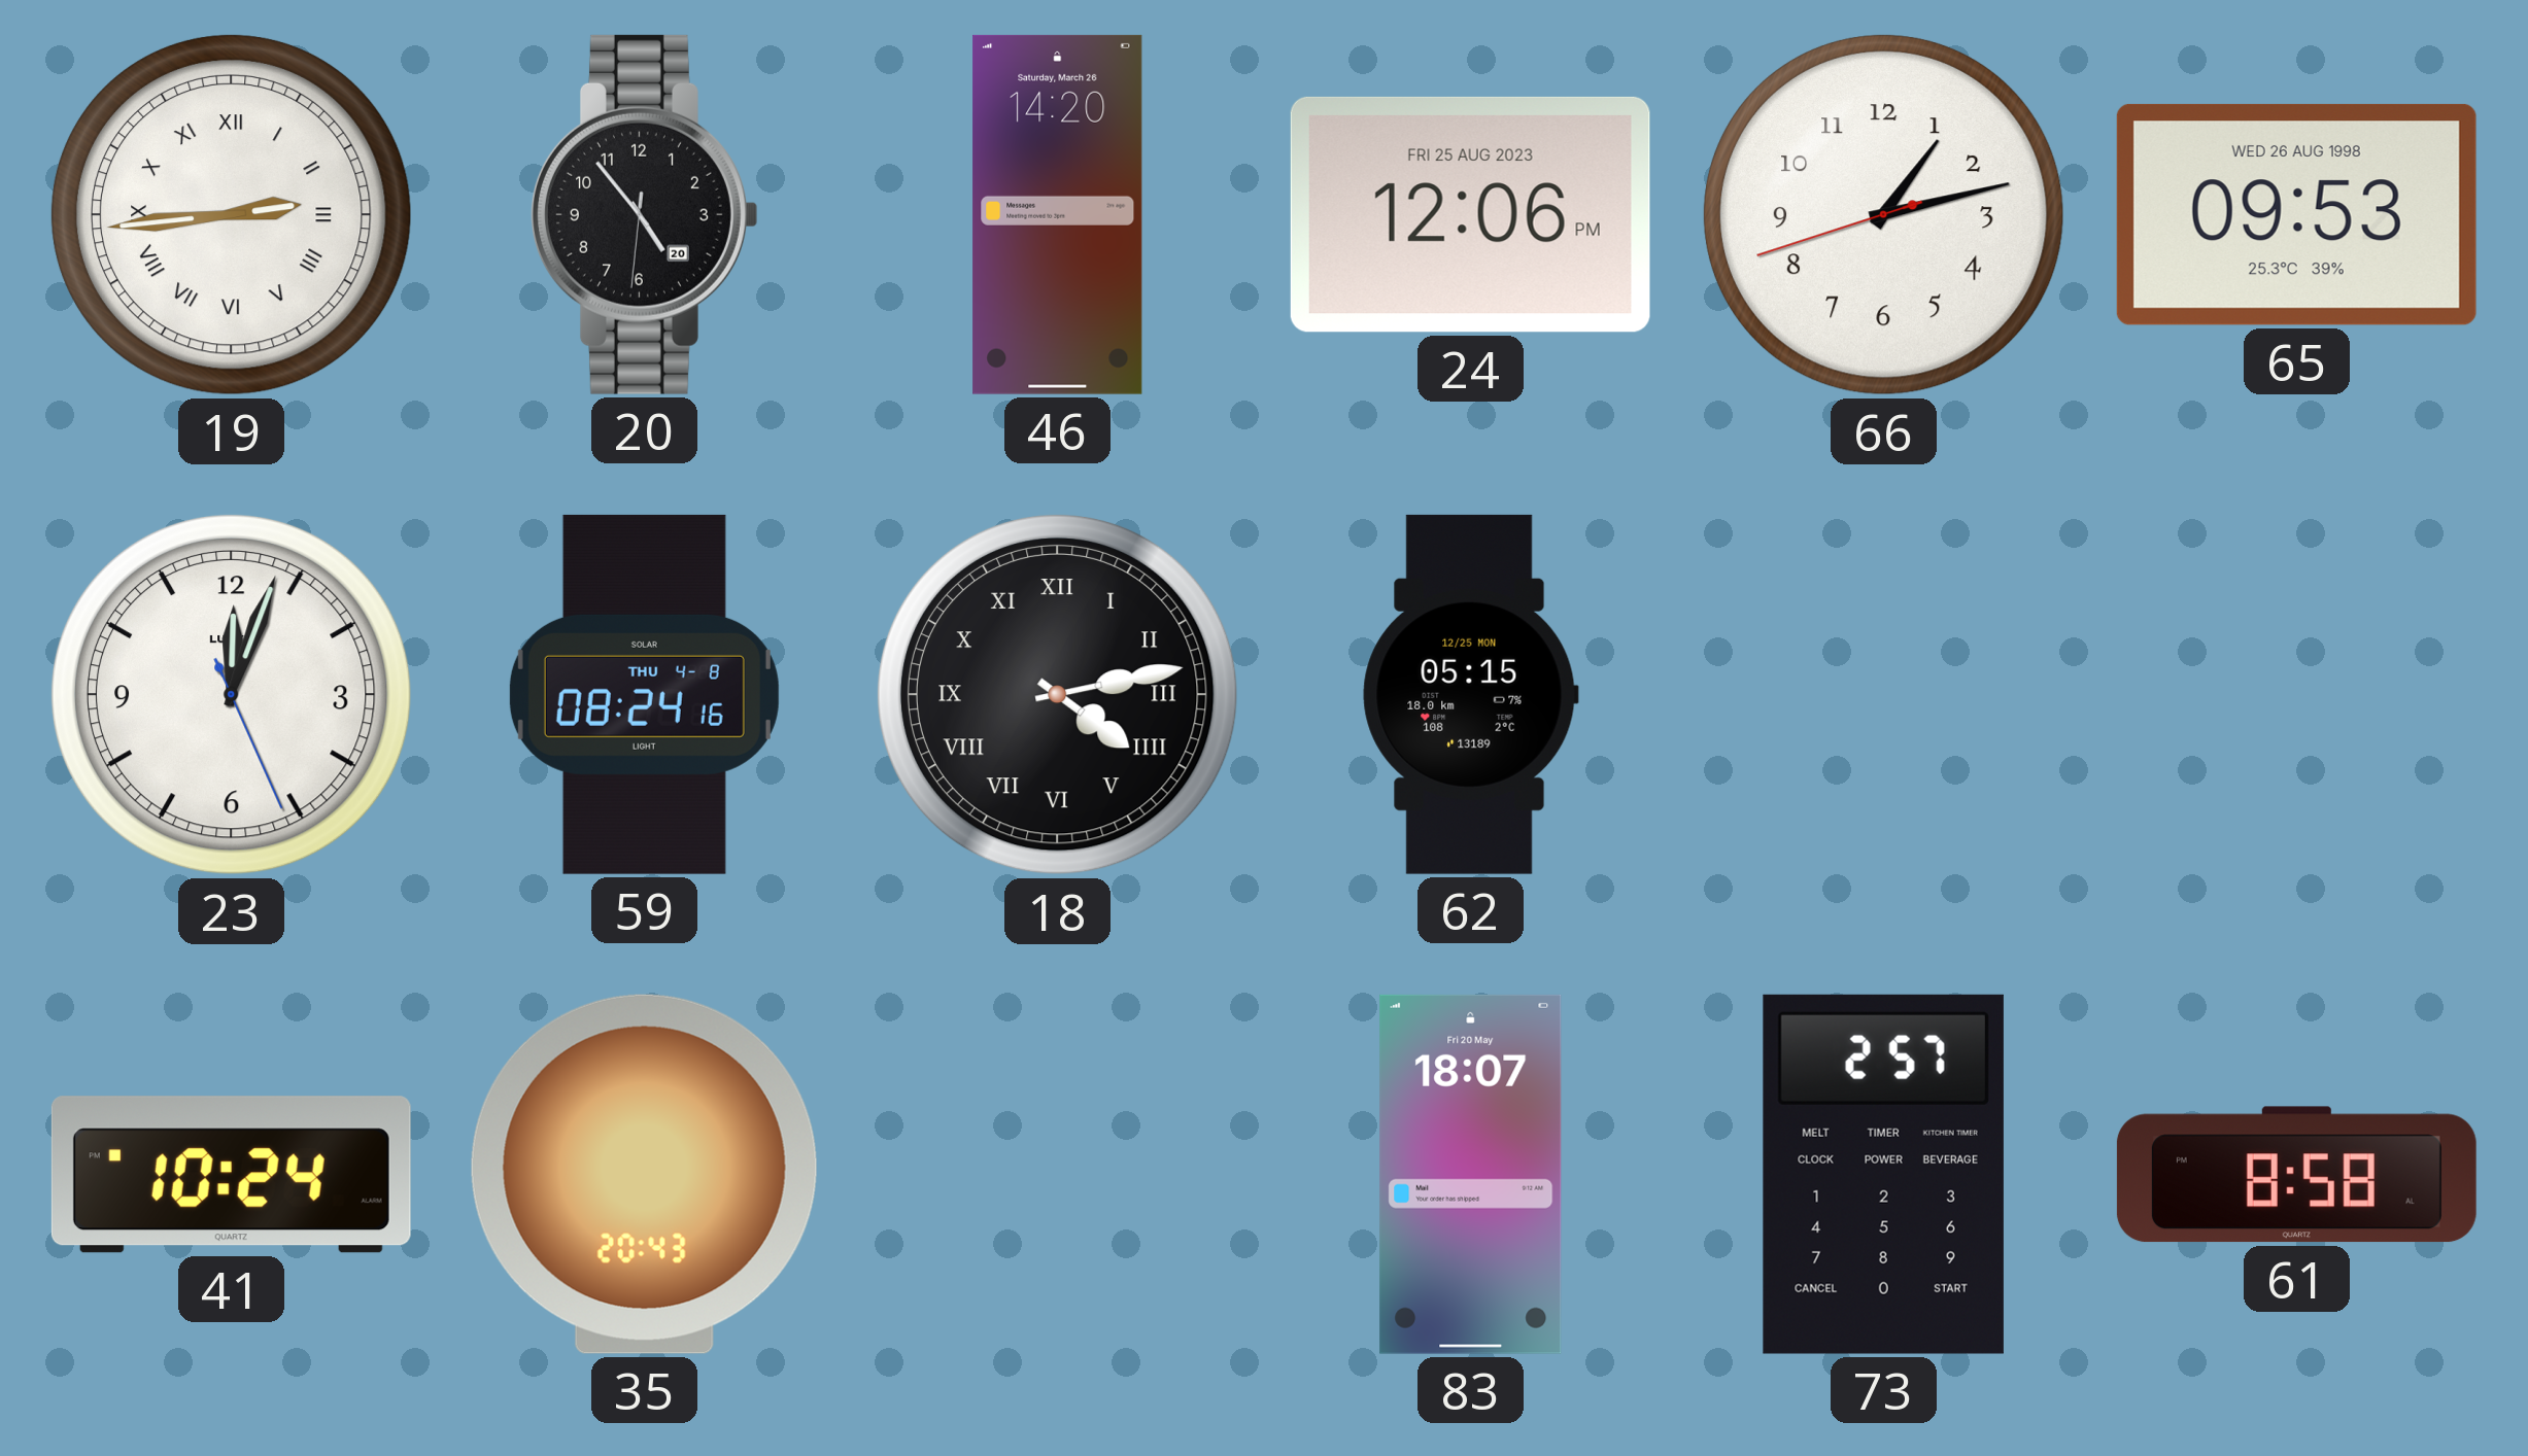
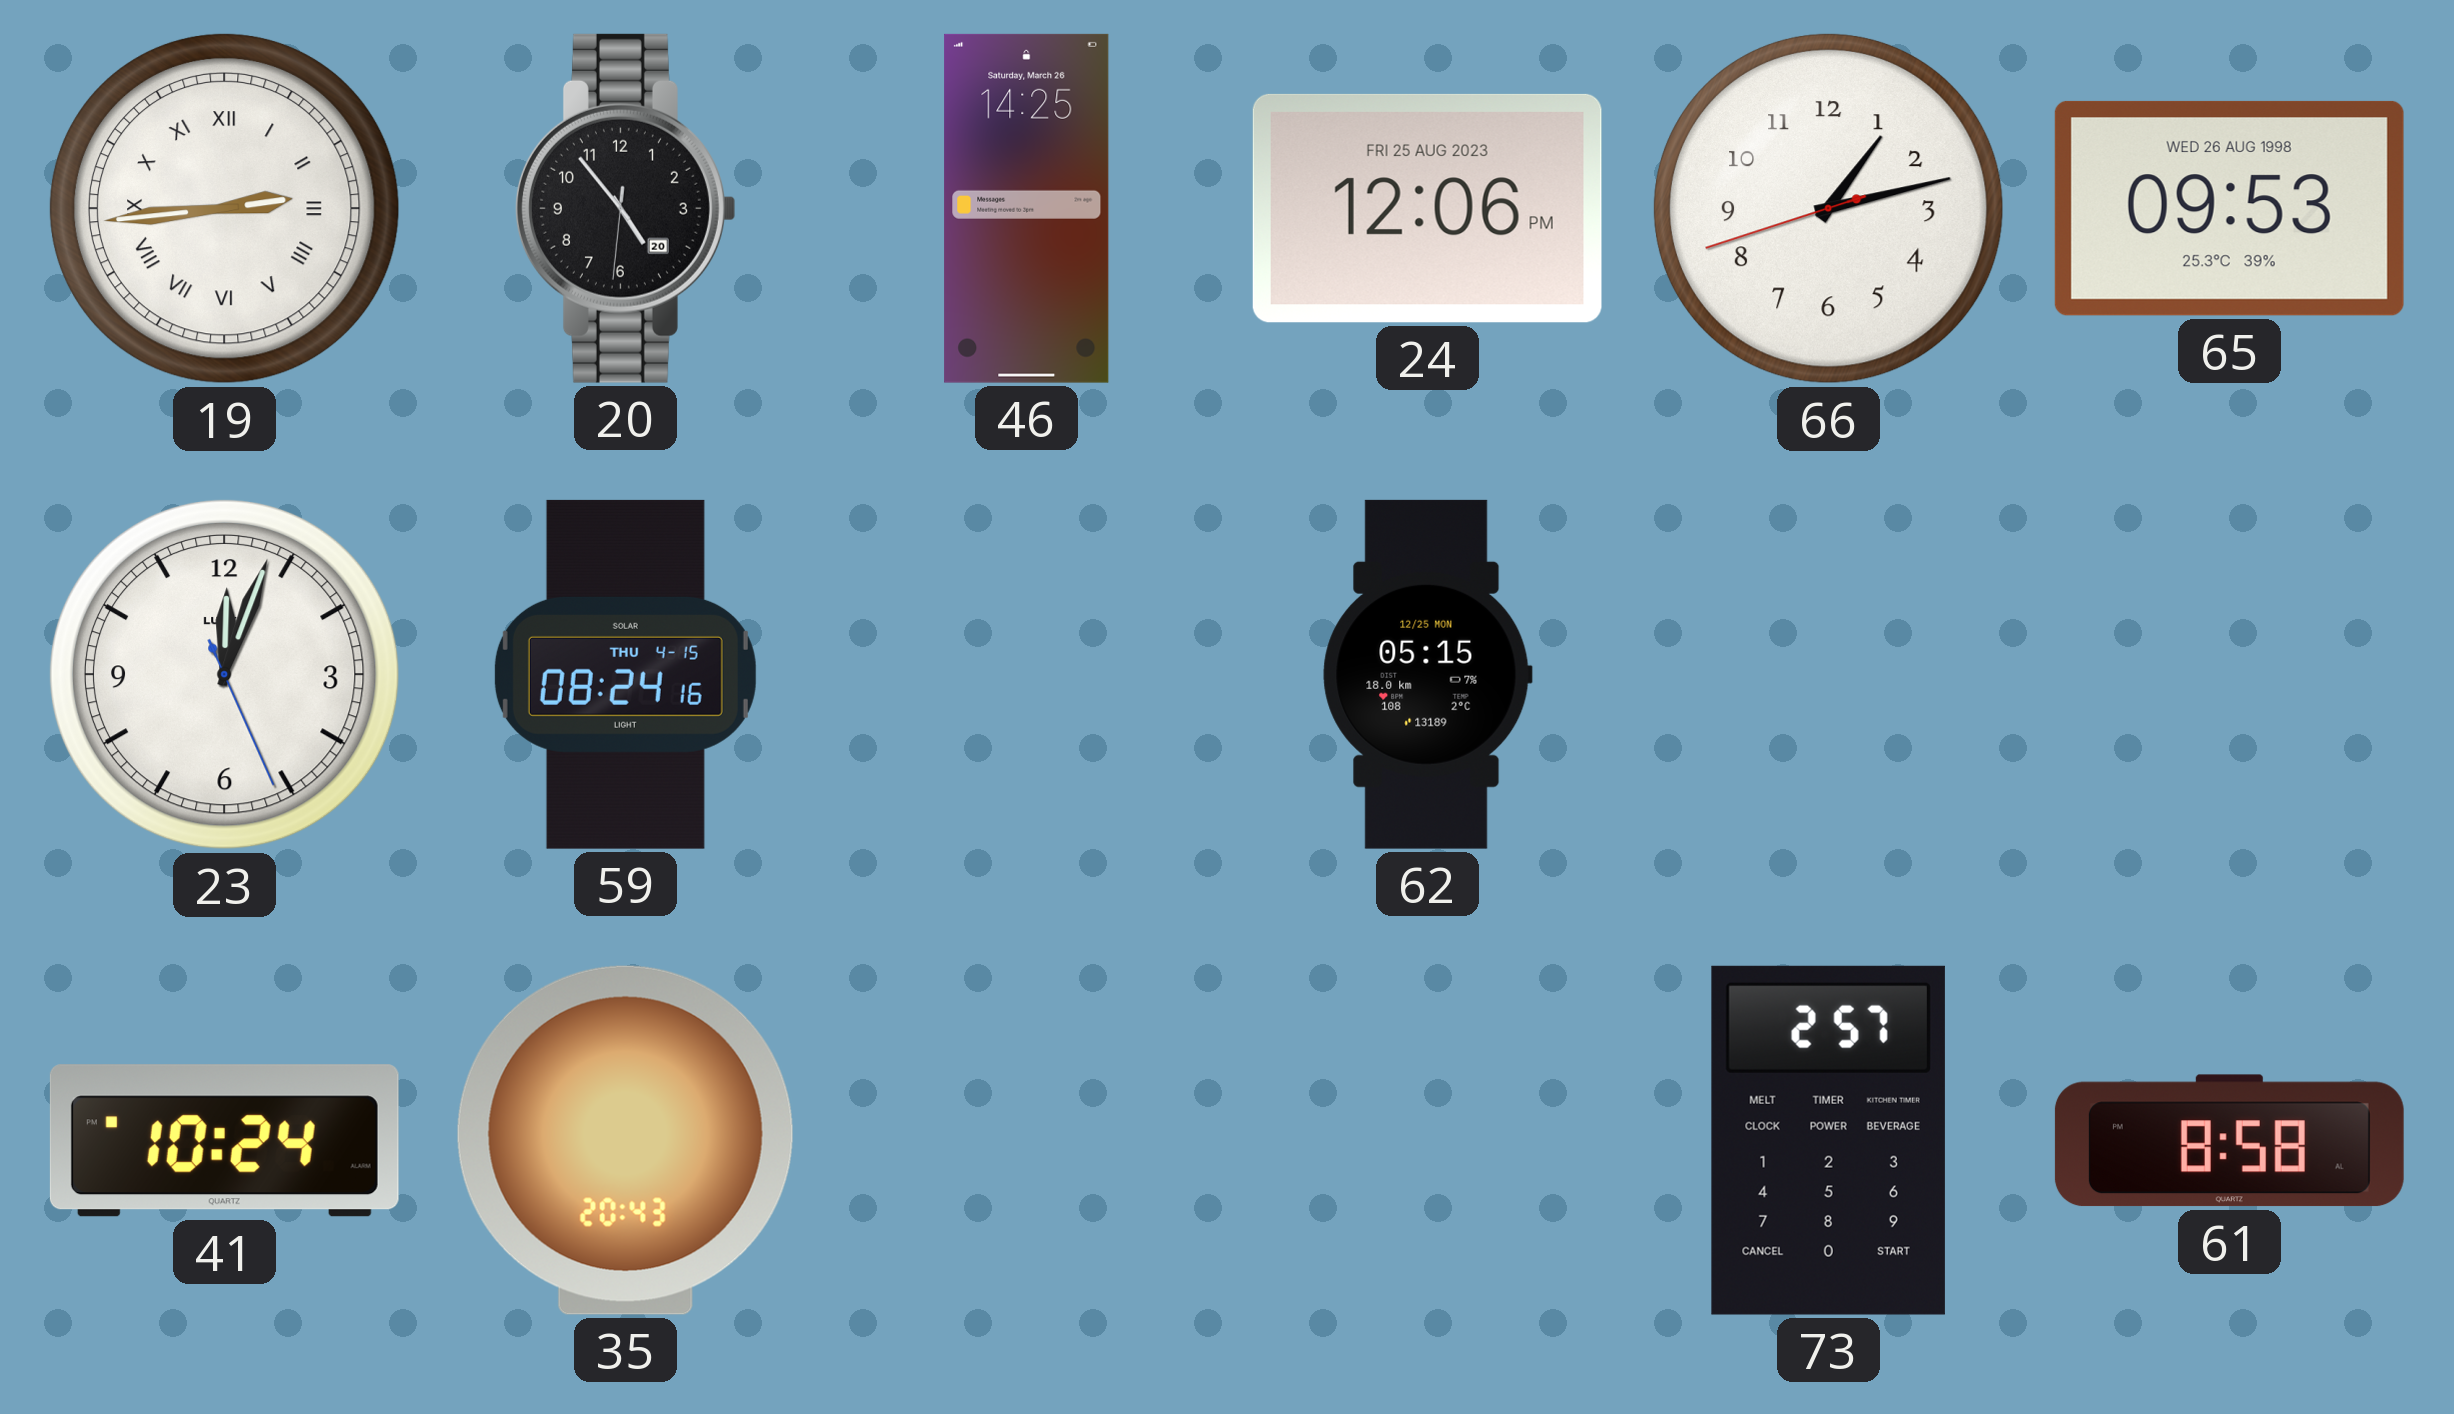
46: 14:20 -> 14:25
59 date: THU 4-8 -> THU 4-15
18: 4:13 -> none
83: 18:07 -> none
